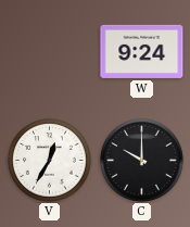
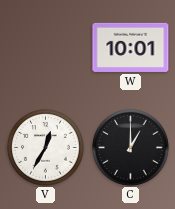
W: 9:24 -> 10:01
C: 10:00 -> 1:00
